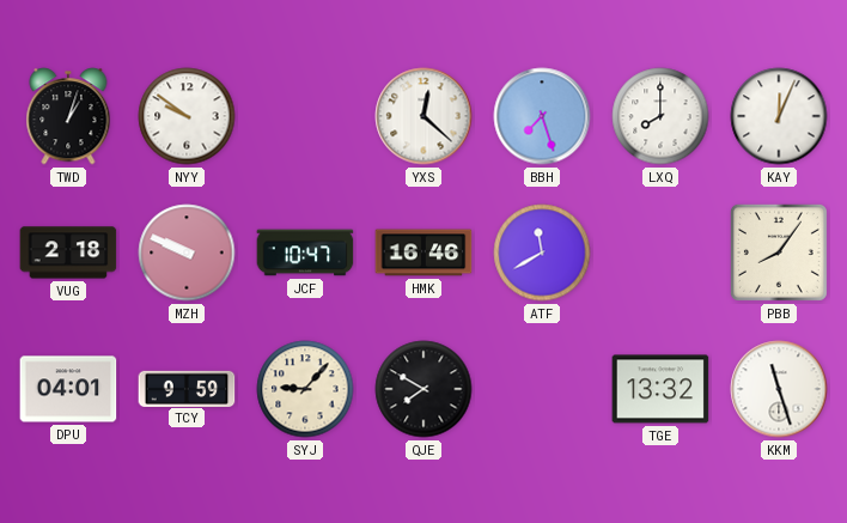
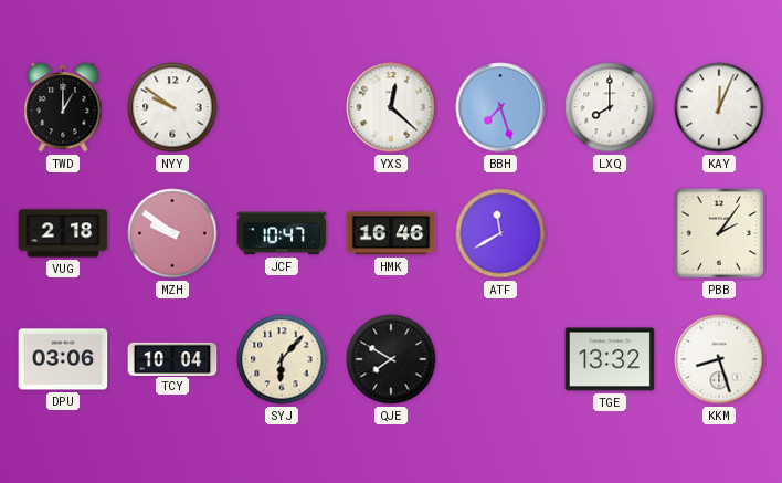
TWD: 1:03 -> 1:00
MZH: 9:49 -> 9:51
PBB: 8:06 -> 2:06
DPU: 04:01 -> 03:06
TCY: 9:59 -> 10:04
SYJ: 9:07 -> 6:07
KKM: 11:27 -> 8:27
